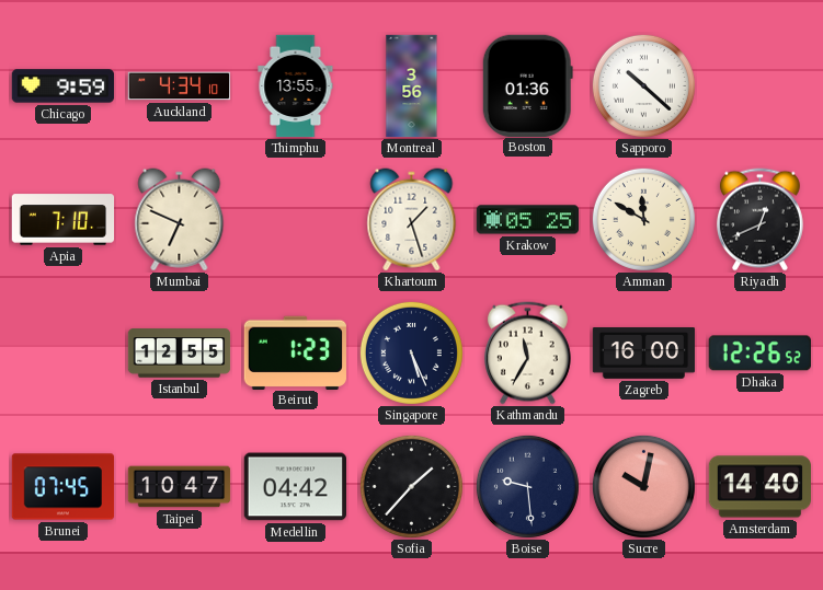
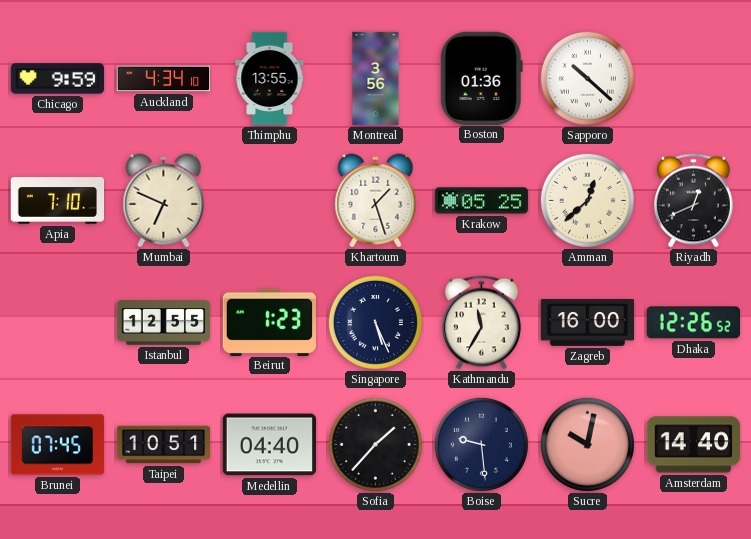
Amman: 11:50 -> 12:38
Taipei: 10:47 -> 10:51
Medellin: 04:42 -> 04:40
